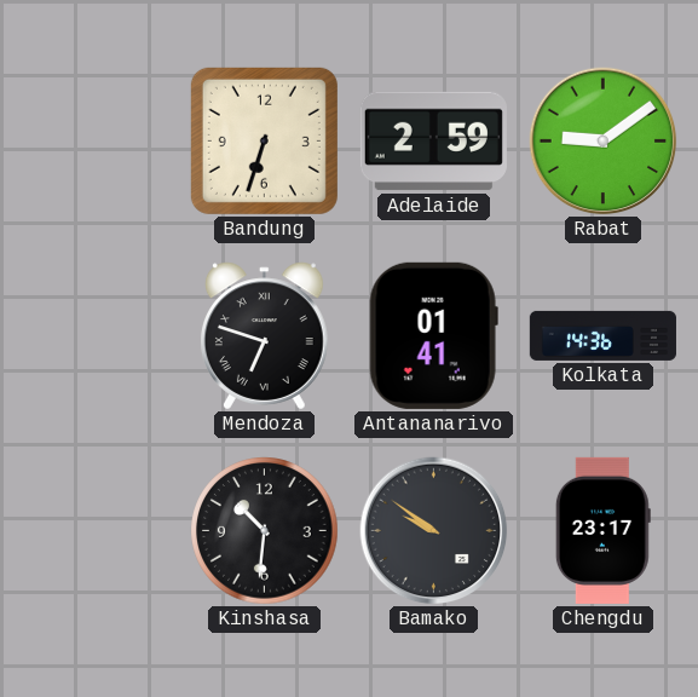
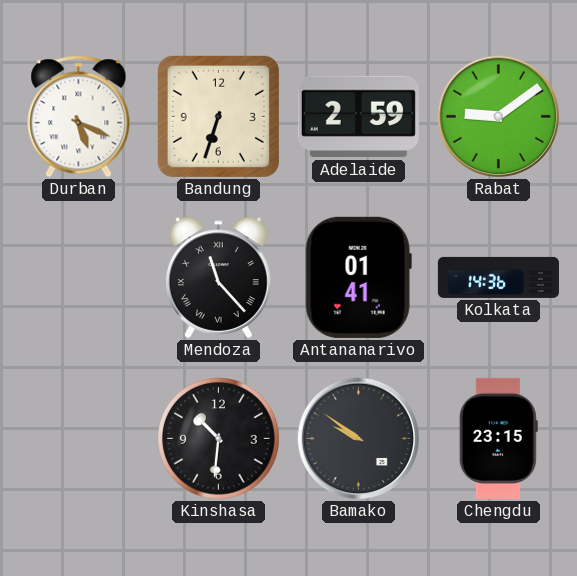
Durban: none -> 5:19
Mendoza: 6:48 -> 11:23
Chengdu: 23:17 -> 23:15
